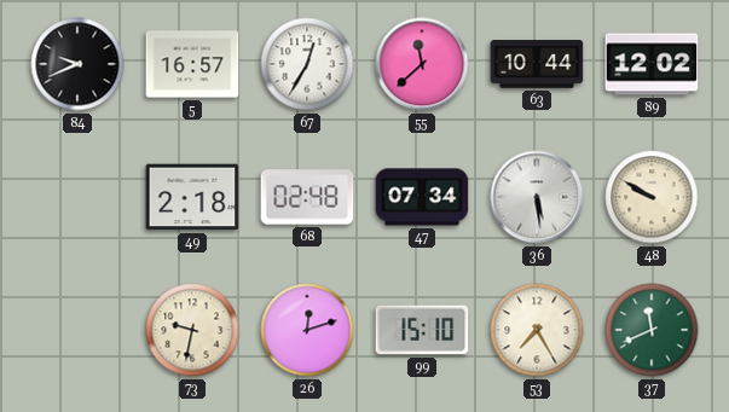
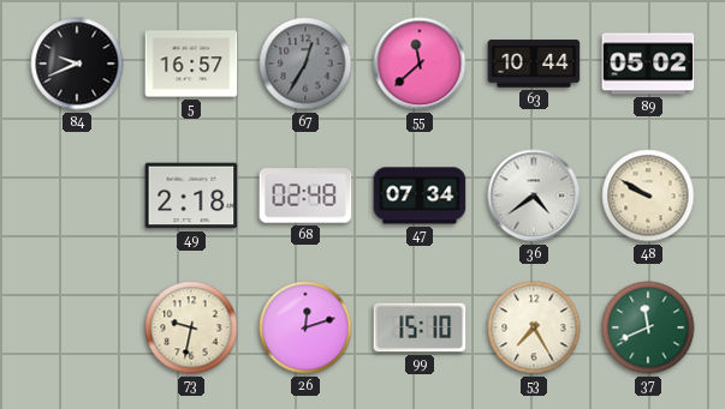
67 dial: white -> grey
89: 12:02 -> 05:02
36: 5:29 -> 4:39
